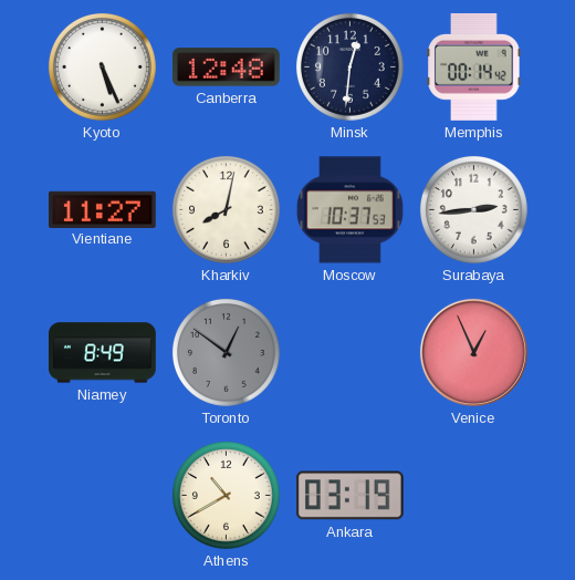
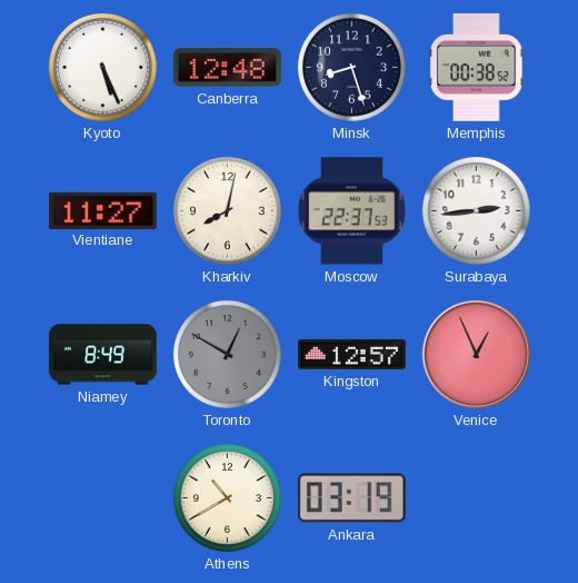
Minsk: 12:31 -> 8:27
Memphis: 00:14 -> 00:38
Moscow: 10:37 -> 22:37
Toronto: 12:51 -> 12:50
Kingston: none -> 12:57
